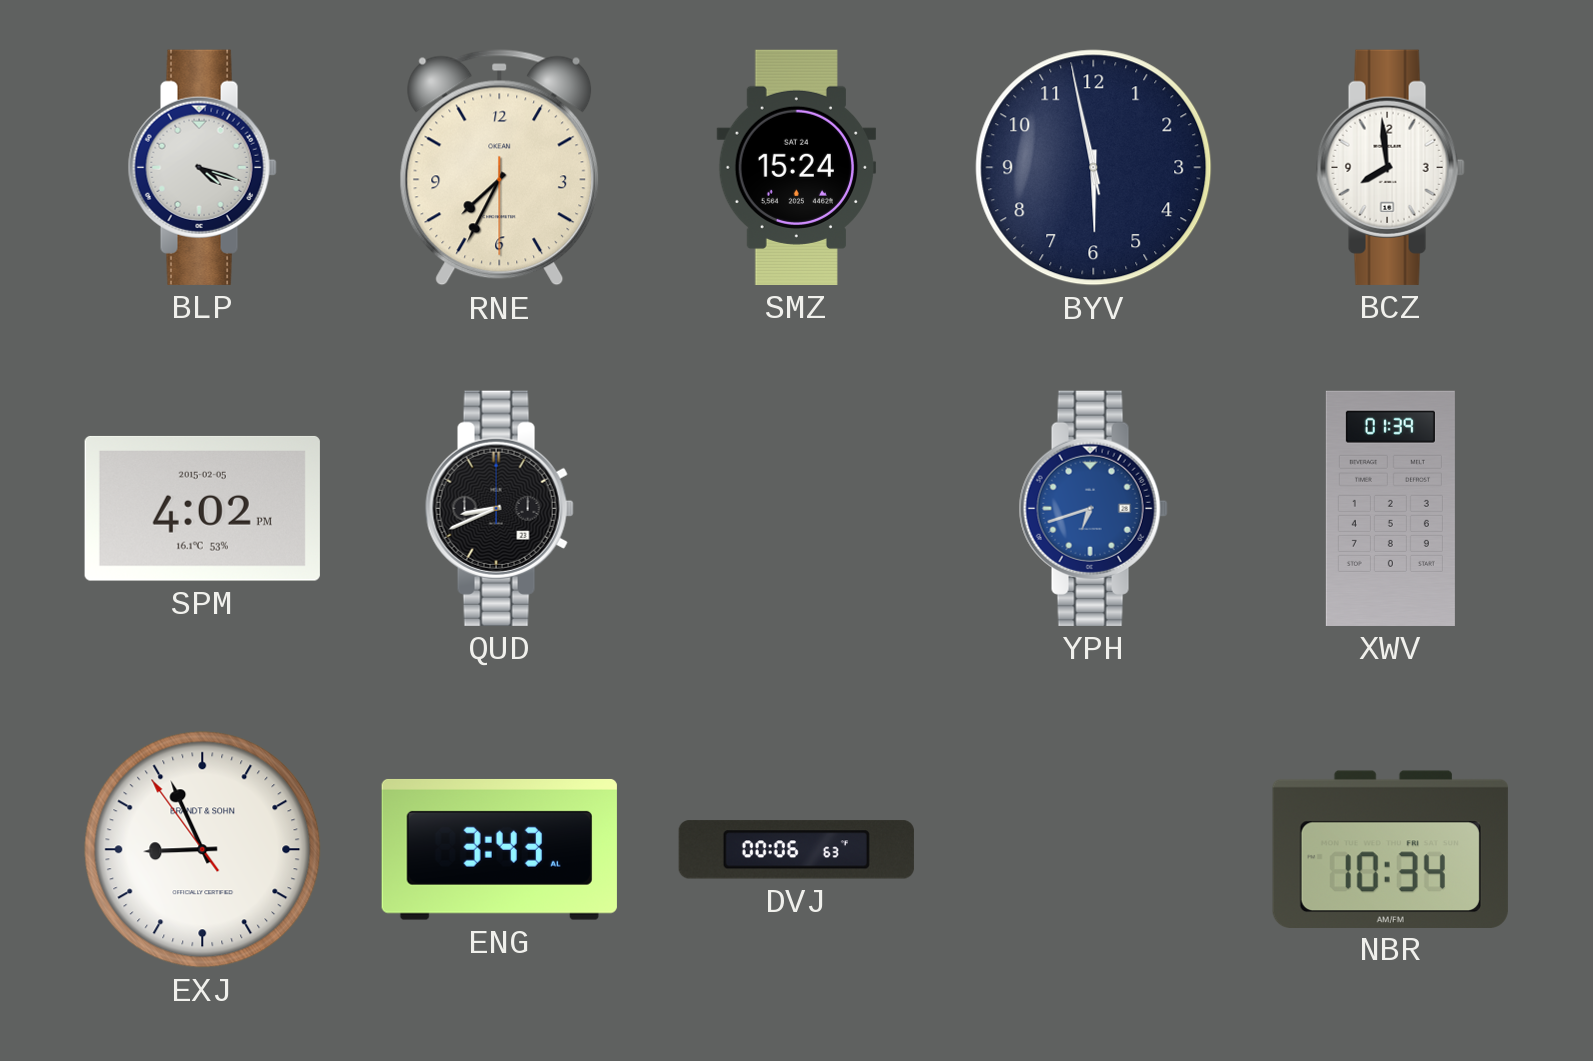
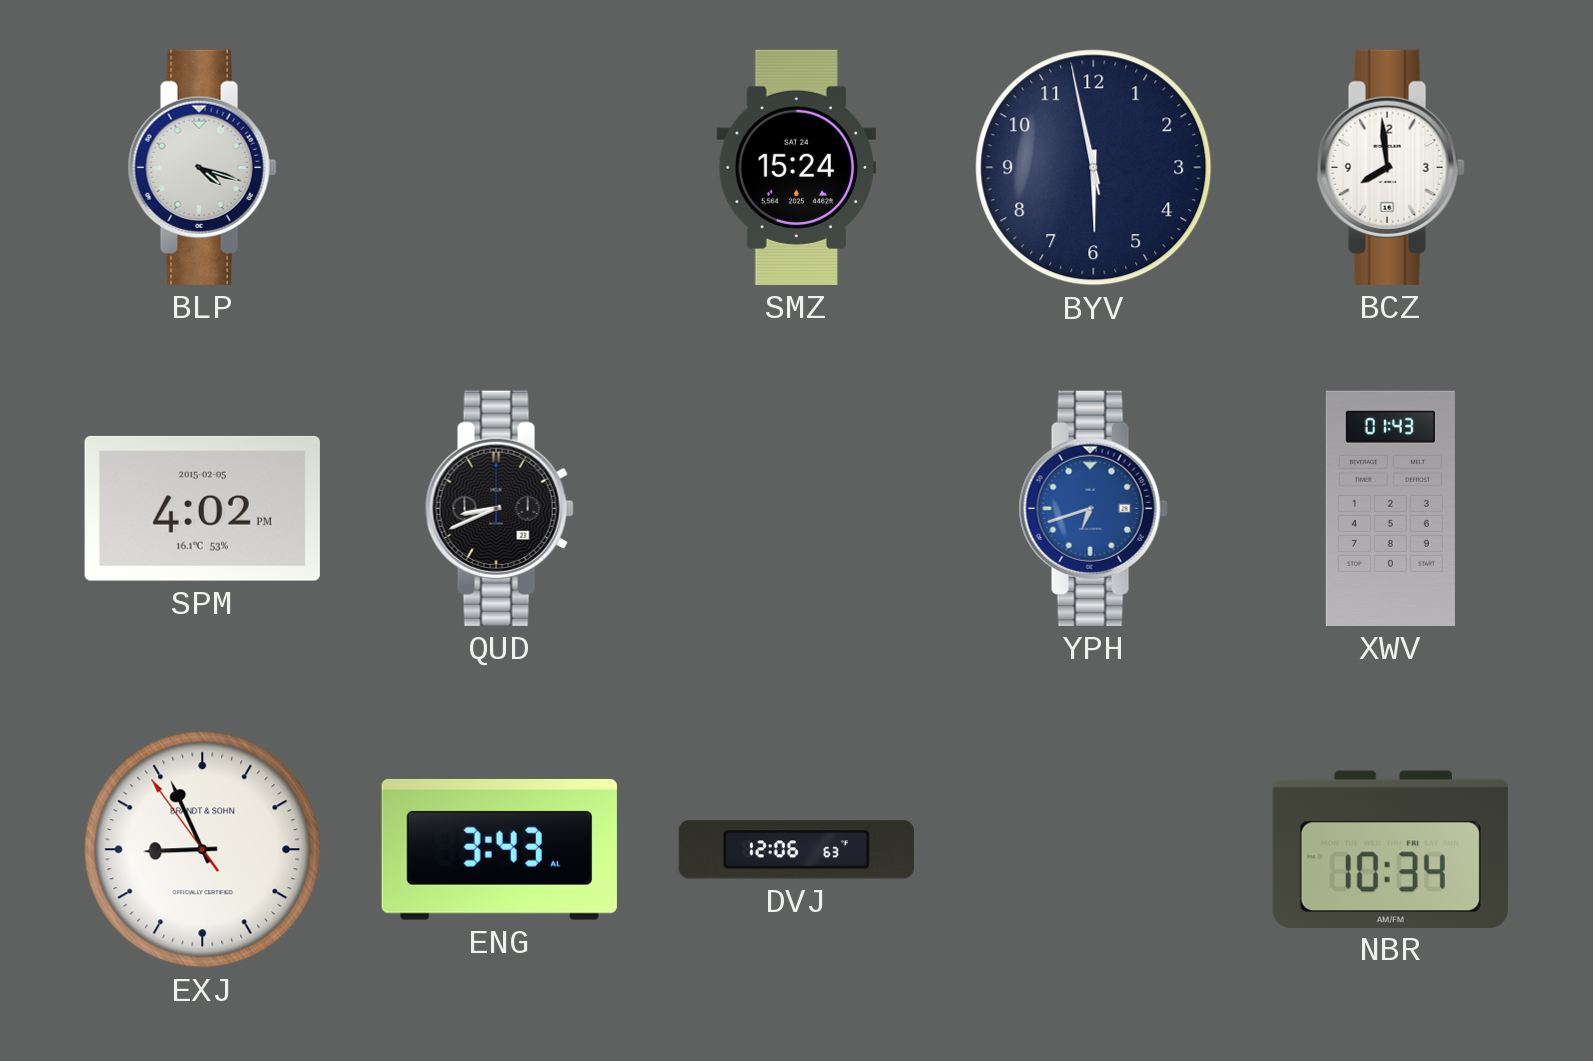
RNE: 7:34 -> none
XWV: 01:39 -> 01:43
DVJ: 00:06 -> 12:06
